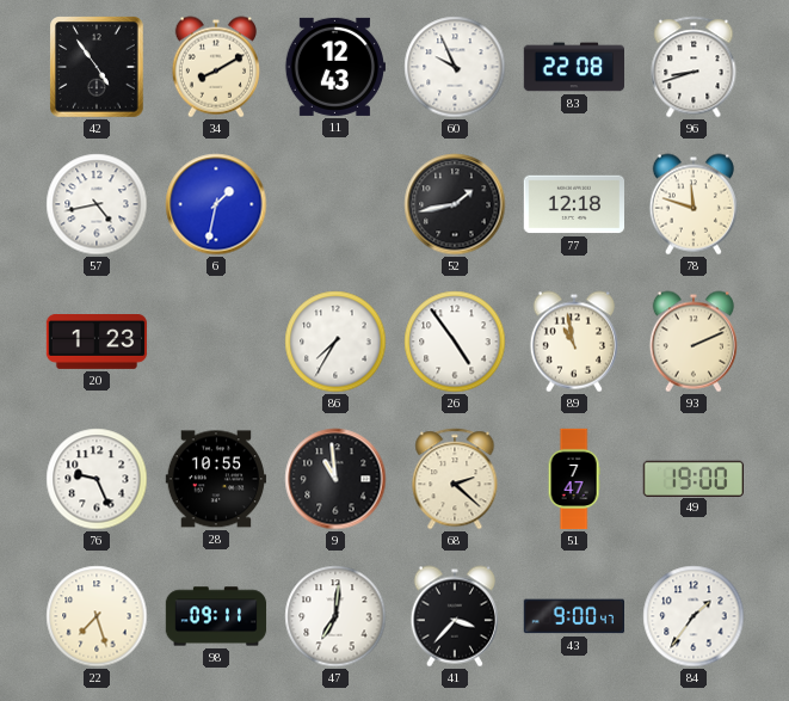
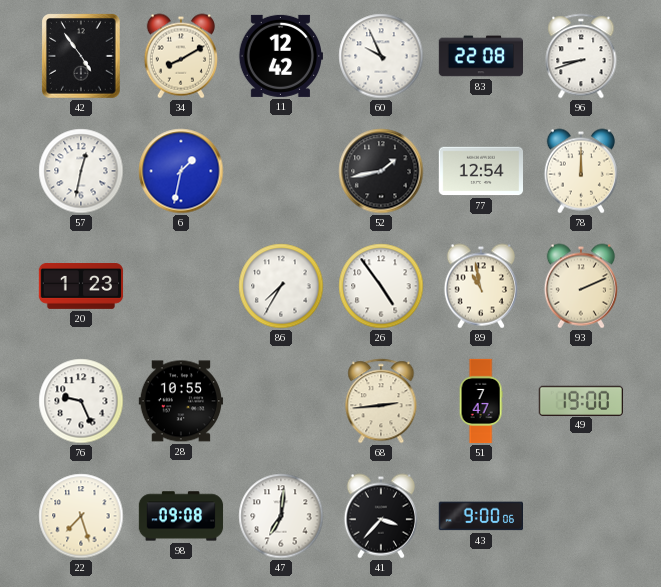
11: 12:43 -> 12:42
57: 4:43 -> 12:32
77: 12:18 -> 12:54
78: 11:48 -> 12:00
9: 10:59 -> none
68: 2:22 -> 2:44
98: 09:11 -> 09:08
43: 9:00:47 -> 9:00:06
84: 1:36 -> none
